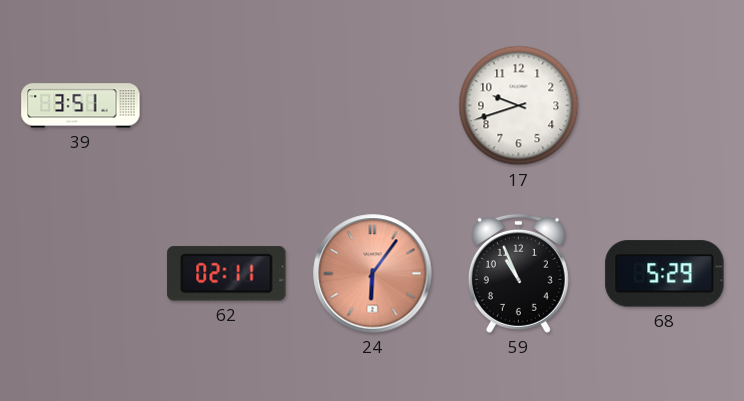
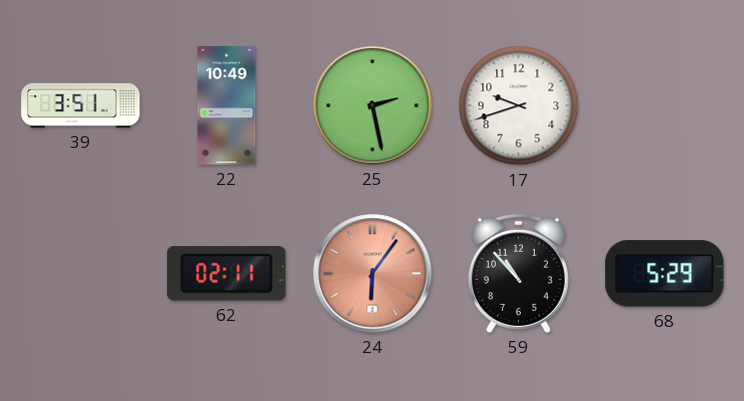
22: none -> 10:49
25: none -> 2:28
59: 10:56 -> 10:53
